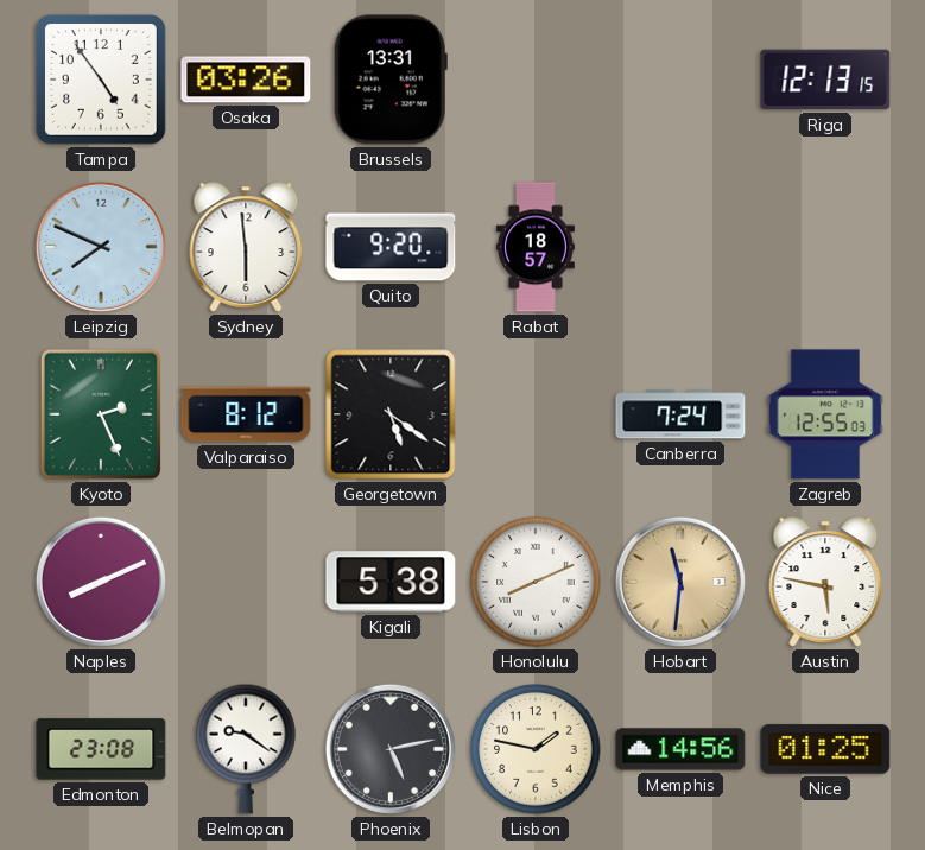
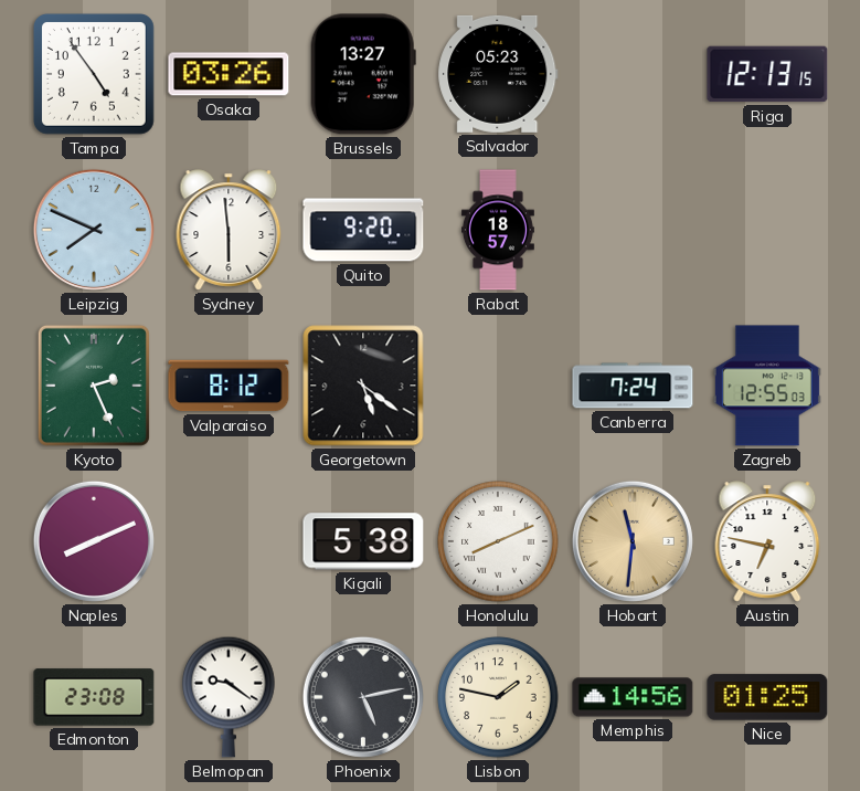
Brussels: 13:31 -> 13:27
Salvador: none -> 05:23
Austin: 5:47 -> 6:47
